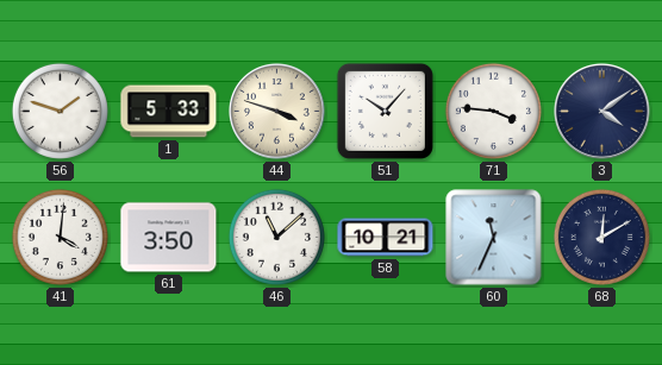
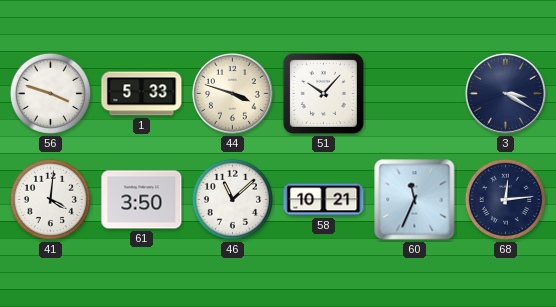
56: 1:48 -> 3:48
71: 3:46 -> none
3: 4:09 -> 3:20
68: 12:10 -> 12:14
